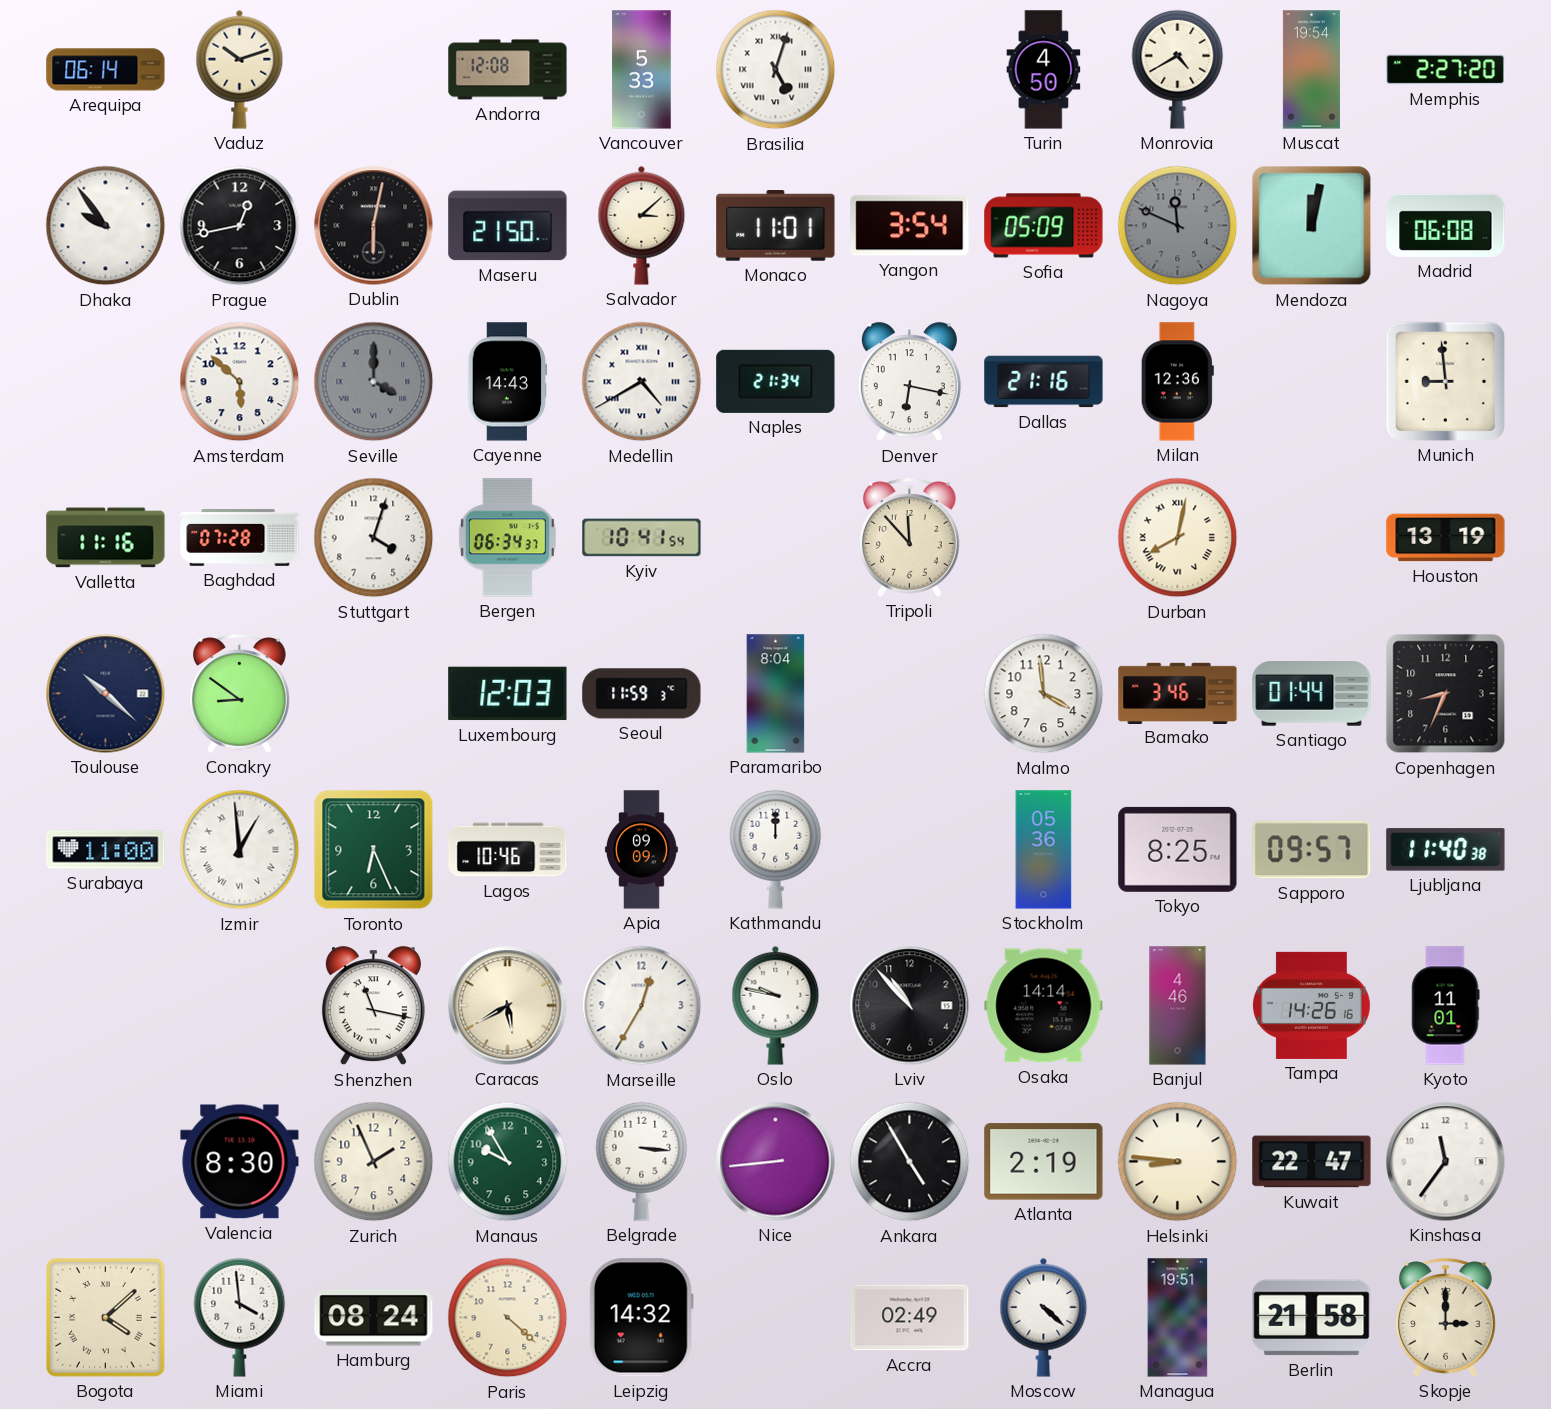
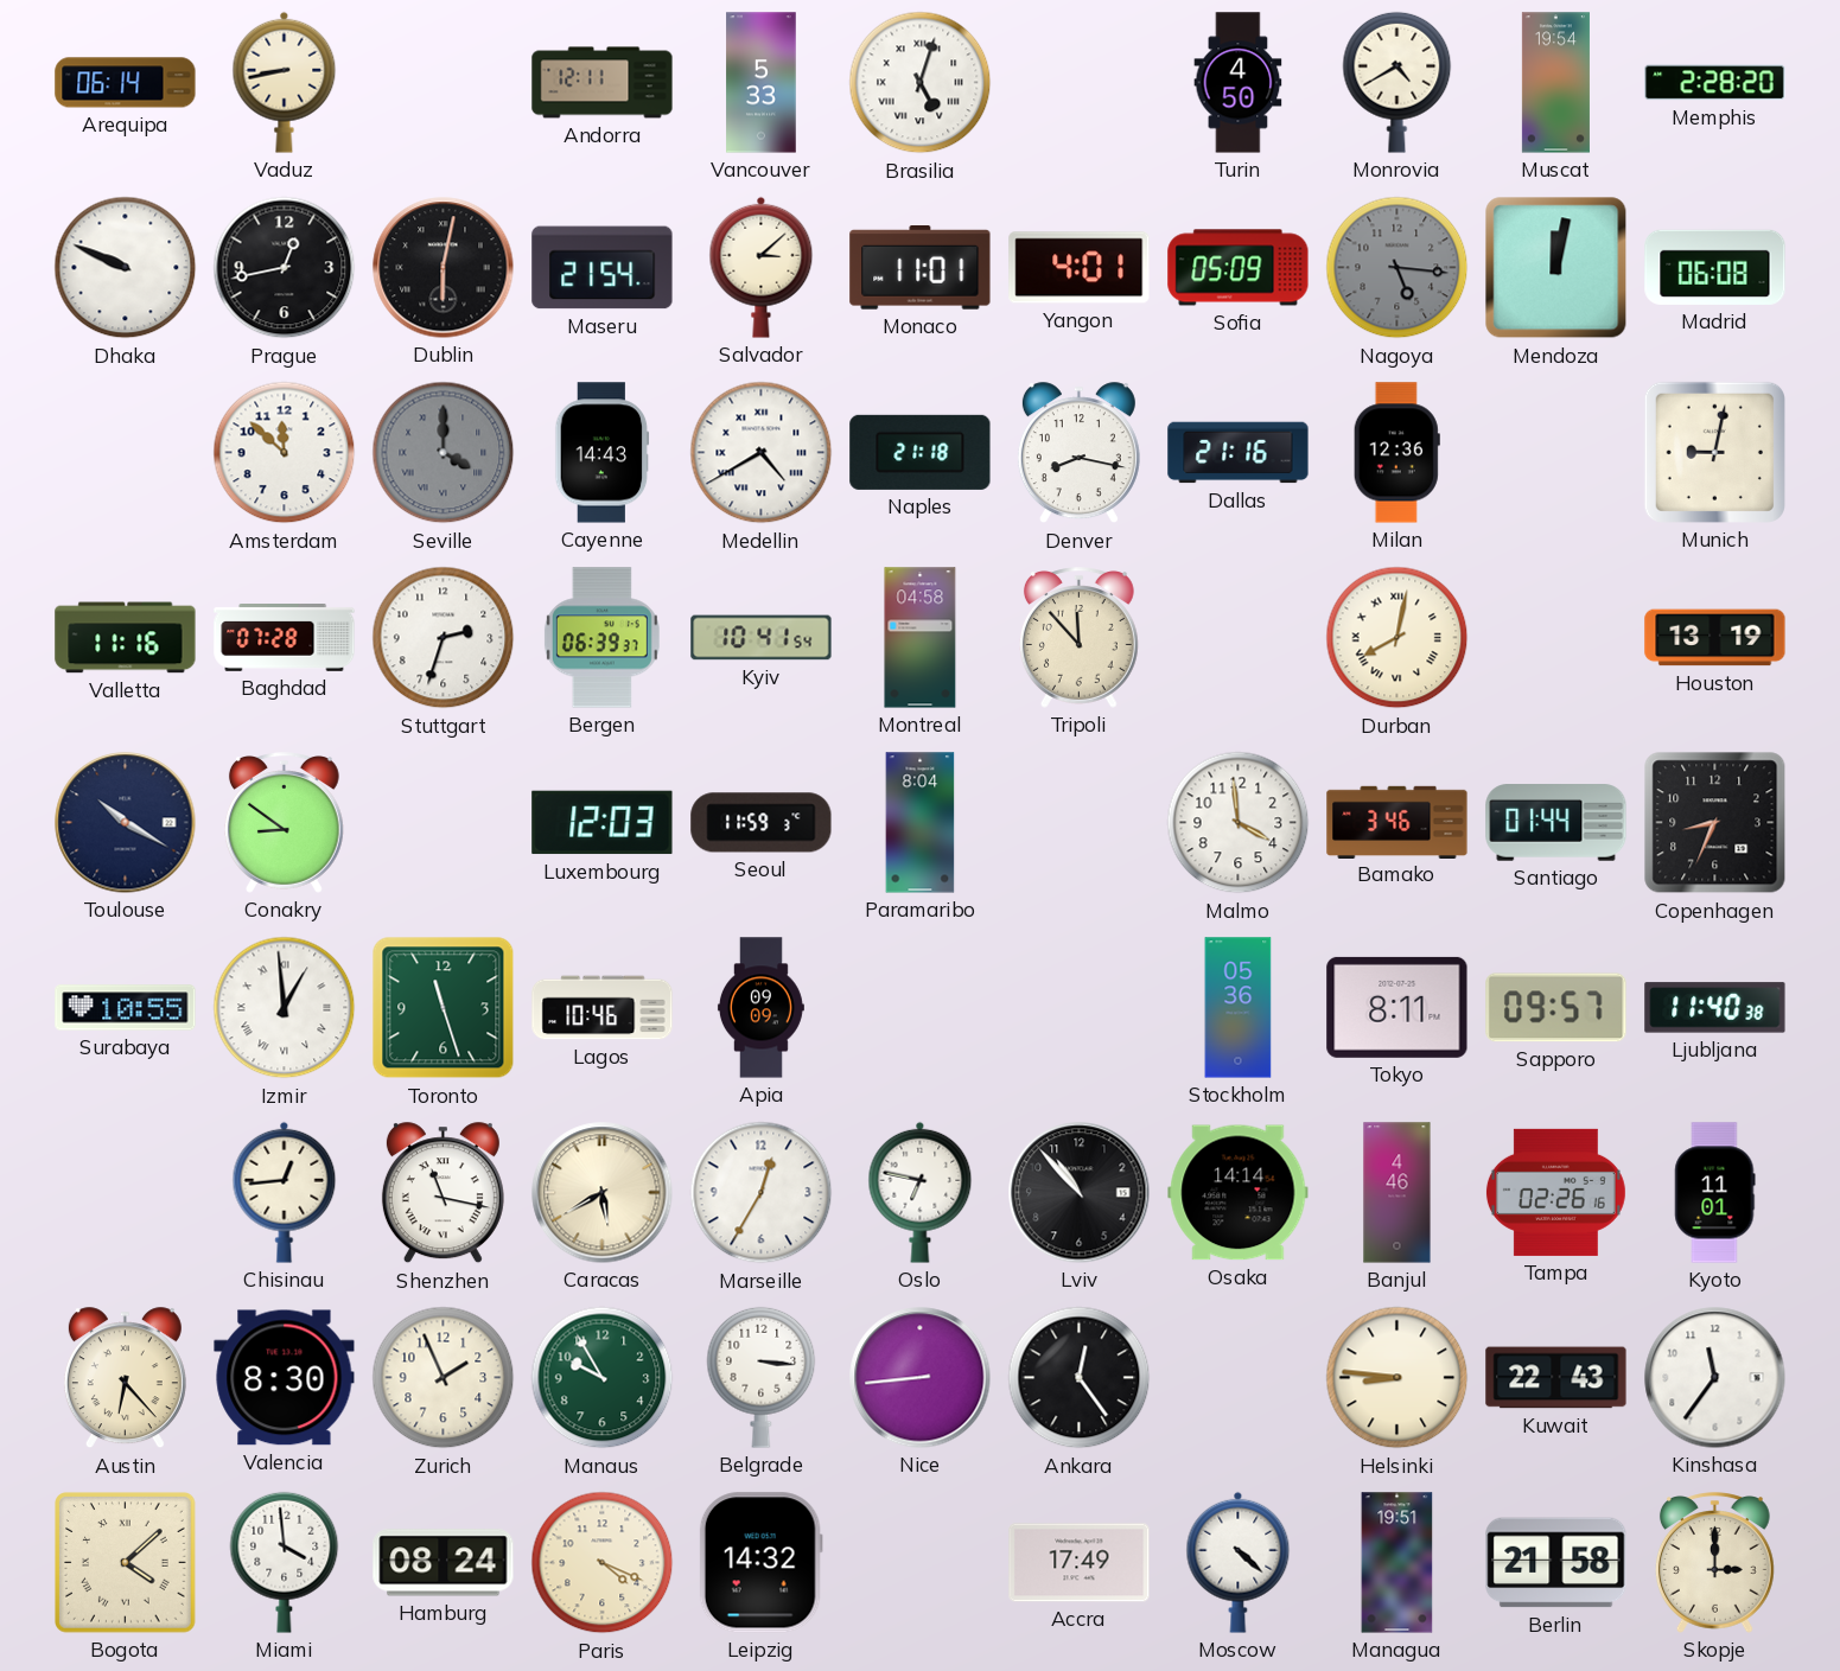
Vaduz: 10:12 -> 8:43
Andorra: 12:08 -> 12:11
Memphis: 2:27 -> 2:28
Dhaka: 9:54 -> 9:49
Maseru: 21:50 -> 21:54
Yangon: 3:54 -> 4:01
Nagoya: 11:49 -> 5:16
Amsterdam: 5:52 -> 11:52
Naples: 21:34 -> 21:18
Denver: 6:17 -> 8:17
Munich: 8:59 -> 9:02
Stuttgart: 4:03 -> 2:33
Bergen: 06:34 -> 06:39
Montreal: none -> 04:58
Toulouse: 10:22 -> 10:20
Surabaya: 11:00 -> 10:55
Toronto: 6:26 -> 11:27
Kathmandu: 12:00 -> none
Tokyo: 8:25 -> 8:11
Chisinau: none -> 12:44
Oslo: 9:47 -> 6:47
Tampa: 14:26 -> 02:26
Austin: none -> 6:23
Ankara: 4:55 -> 12:24
Atlanta: 2:19 -> none
Kuwait: 22:47 -> 22:43
Paris: 4:22 -> 4:19
Accra: 02:49 -> 17:49
